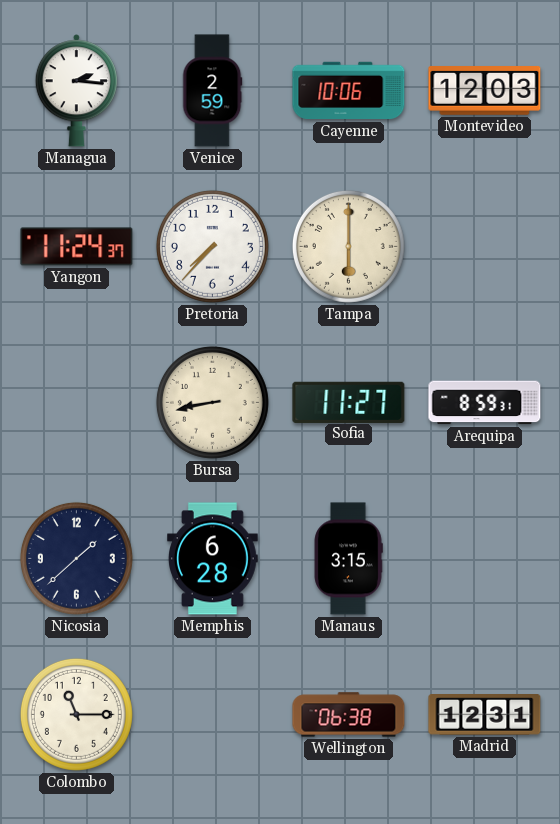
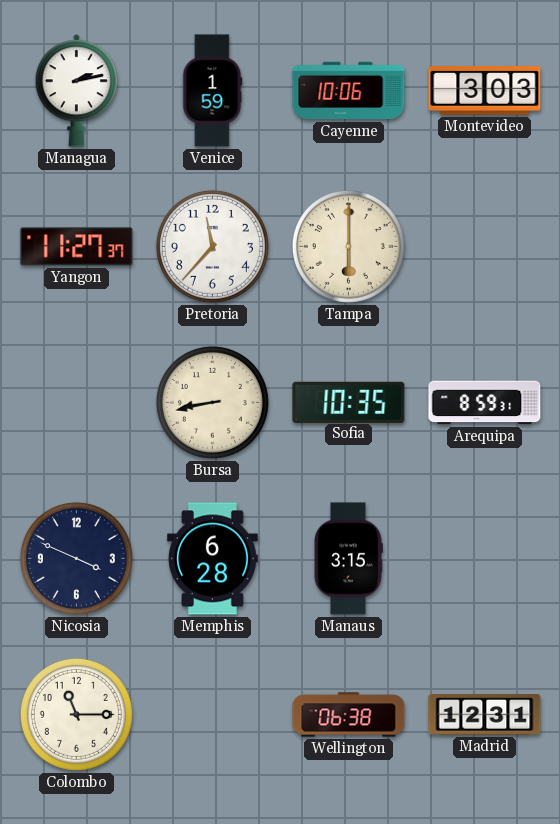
Managua: 2:16 -> 2:13
Venice: 2:59 -> 1:59
Montevideo: 12:03 -> 3:03
Yangon: 11:24 -> 11:27
Pretoria: 7:37 -> 11:37
Sofia: 11:27 -> 10:35
Nicosia: 1:38 -> 3:49
